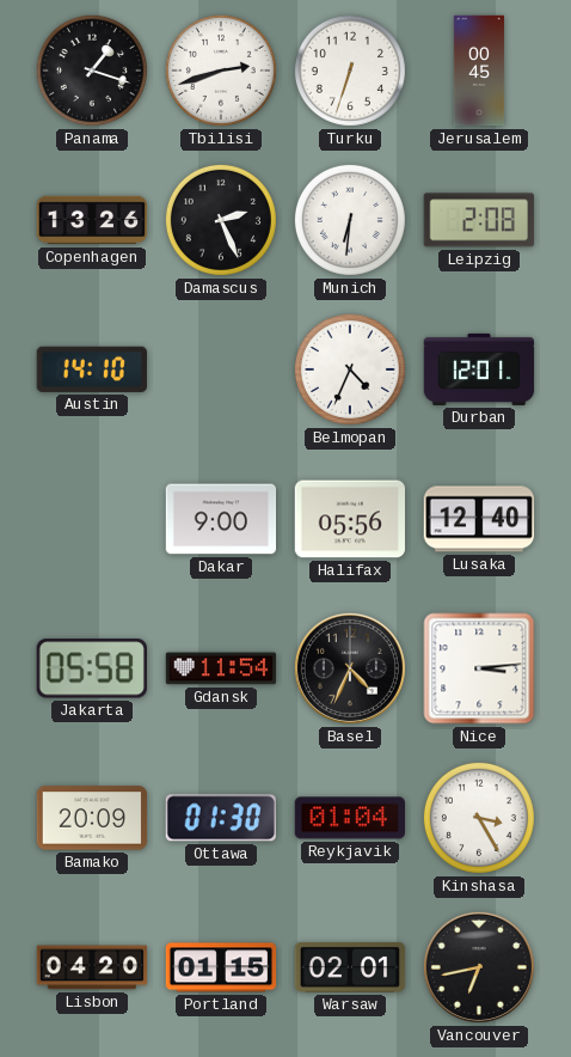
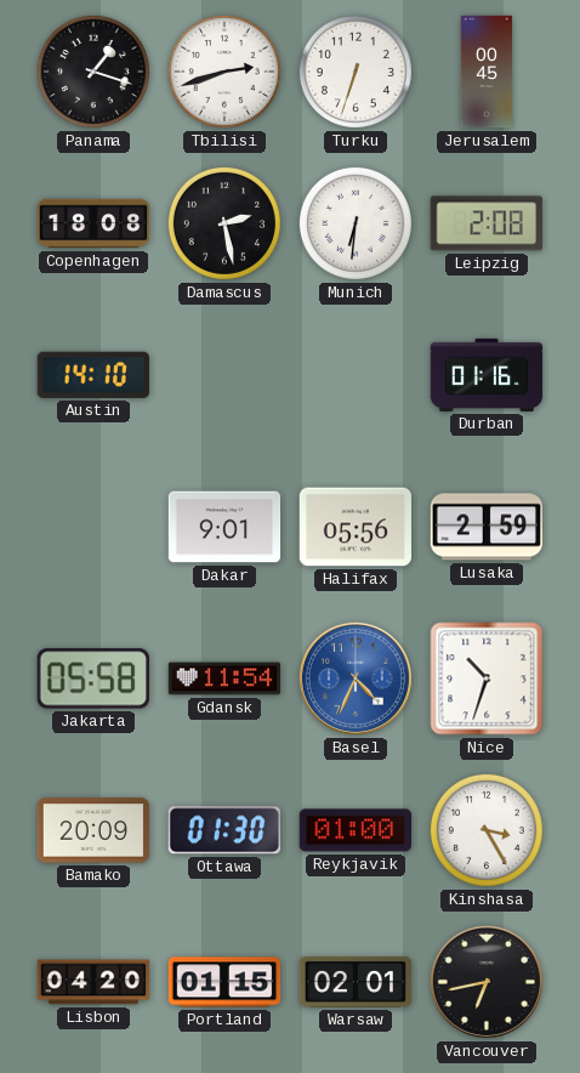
Copenhagen: 13:26 -> 18:08
Damascus: 2:26 -> 2:28
Belmopan: 4:34 -> none
Durban: 12:01 -> 01:16
Dakar: 9:00 -> 9:01
Lusaka: 12:40 -> 2:59
Basel dial: black -> blue
Nice: 3:14 -> 10:33
Reykjavik: 01:04 -> 01:00
